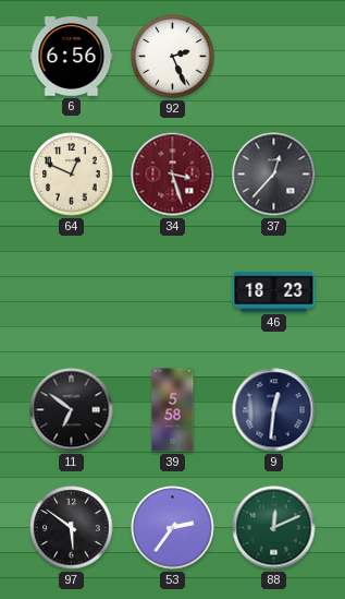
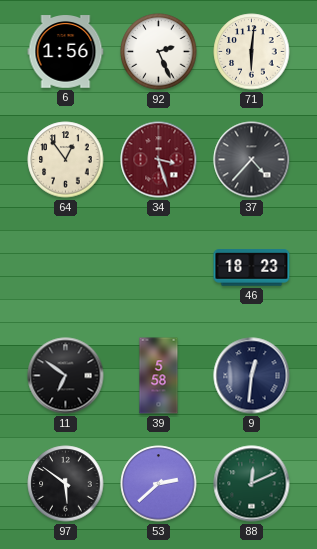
6: 6:56 -> 1:56
71: none -> 6:01
64: 12:49 -> 12:54
37: 12:37 -> 4:37
53: 2:36 -> 2:38
